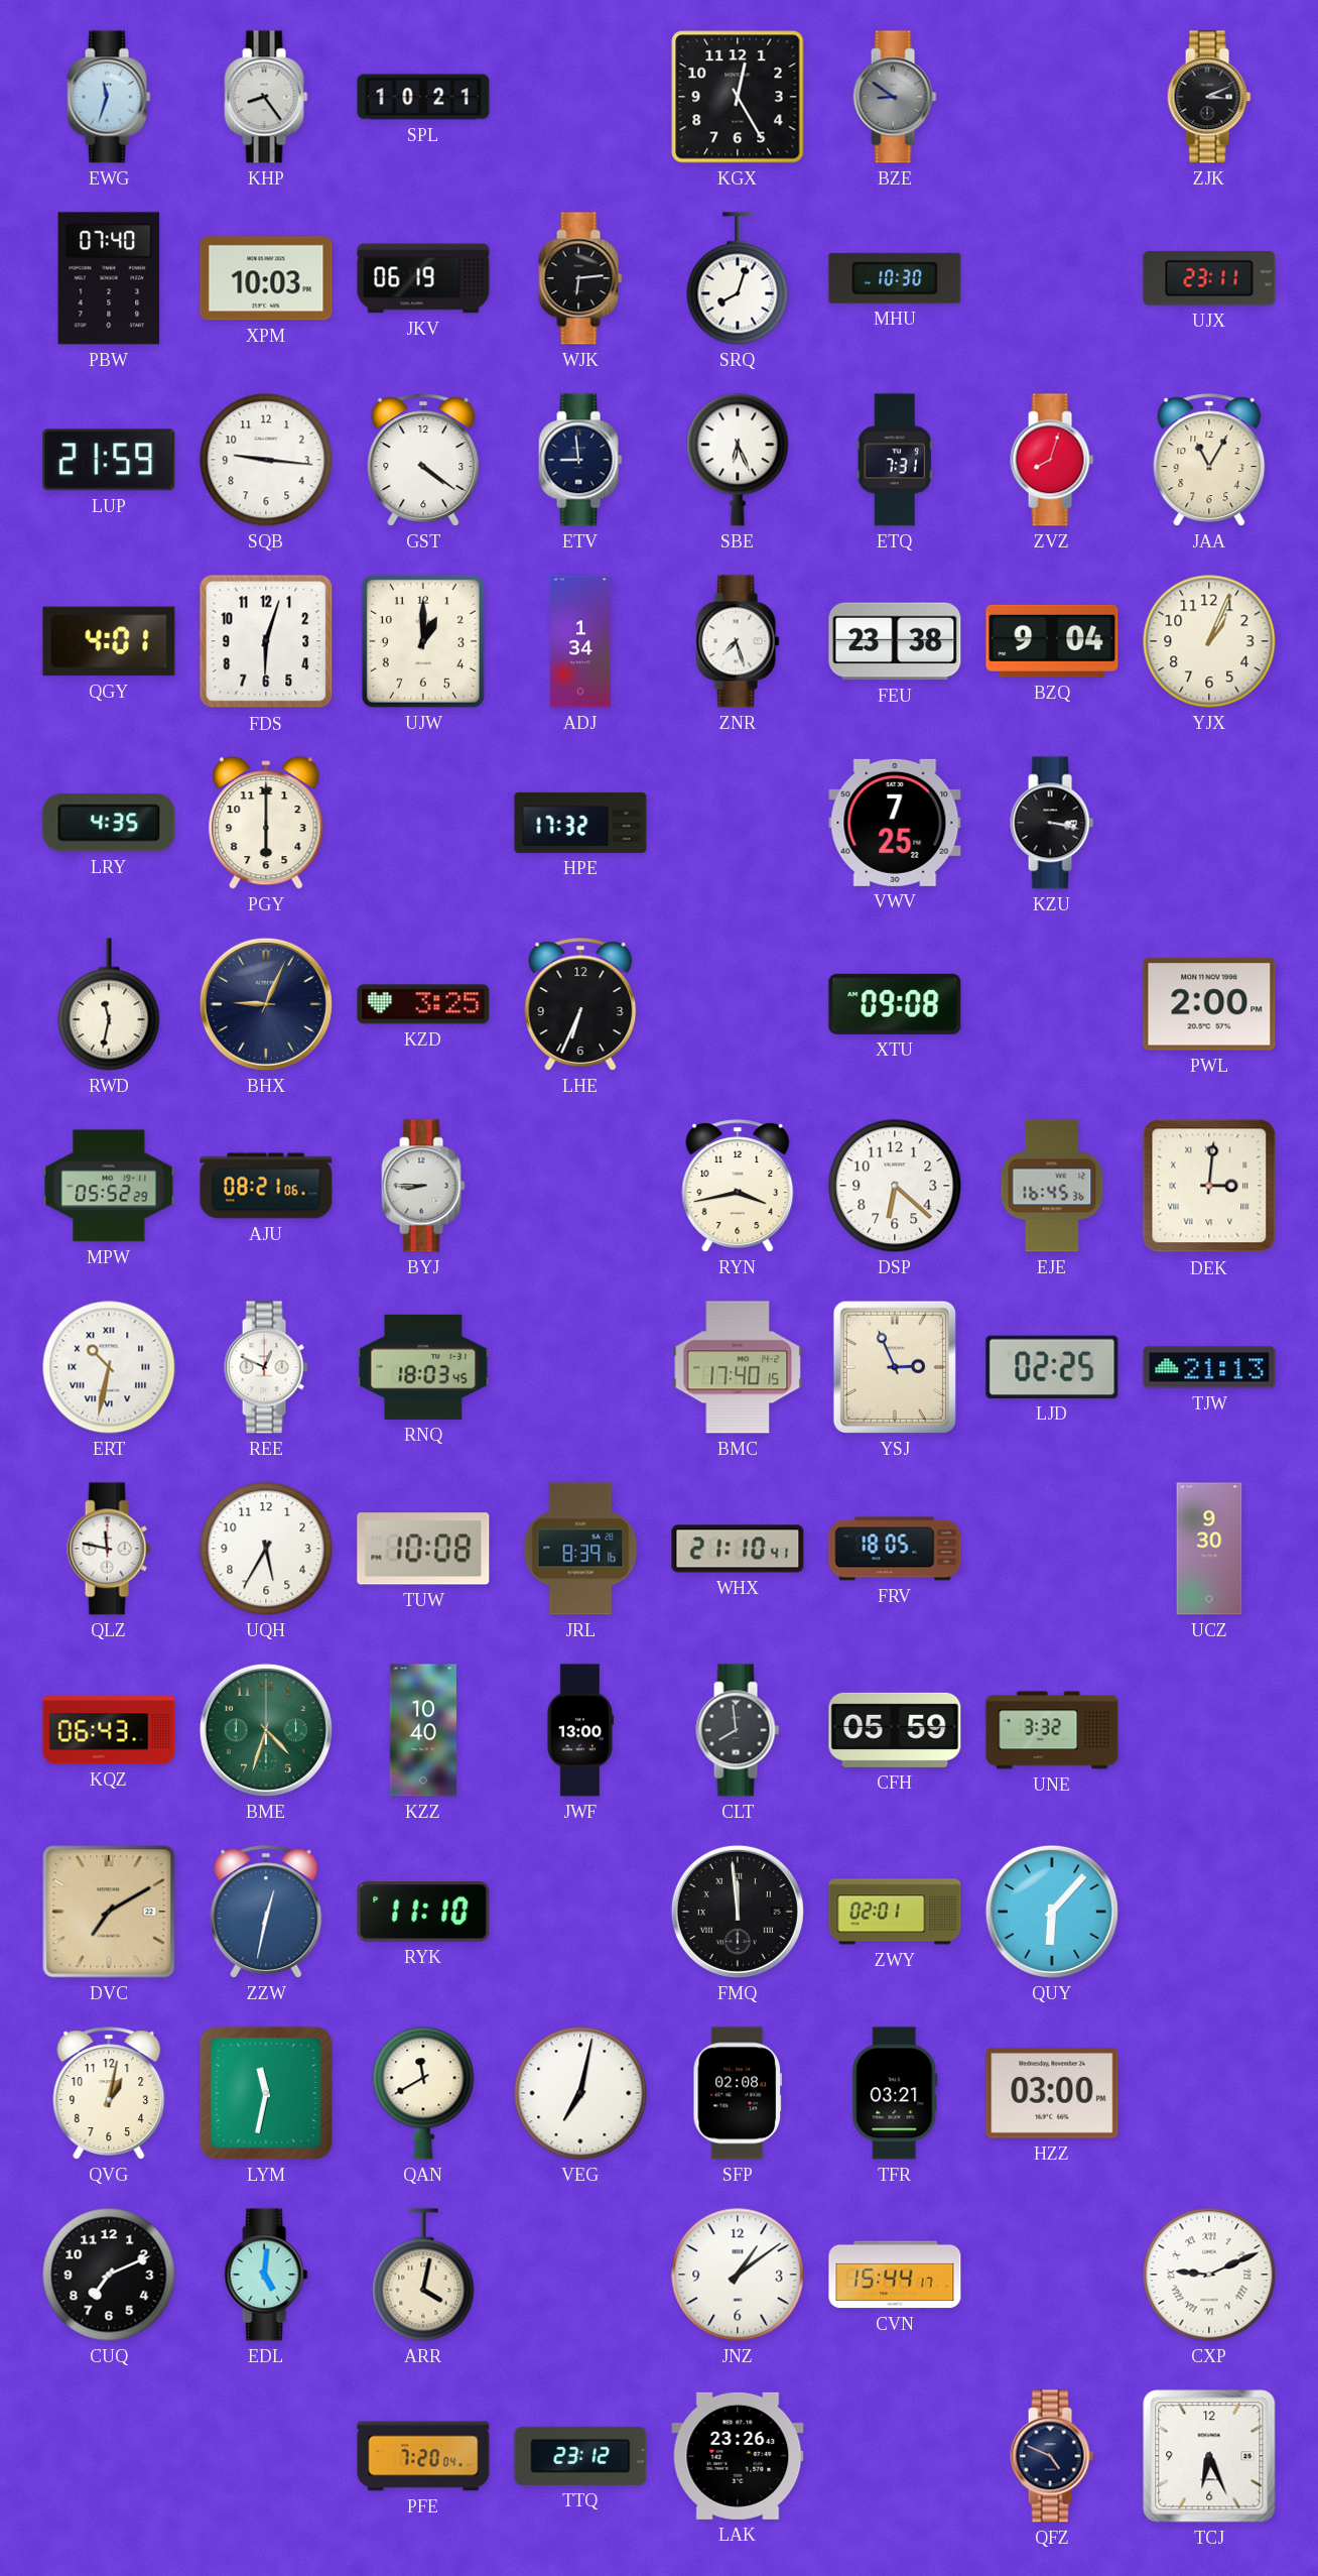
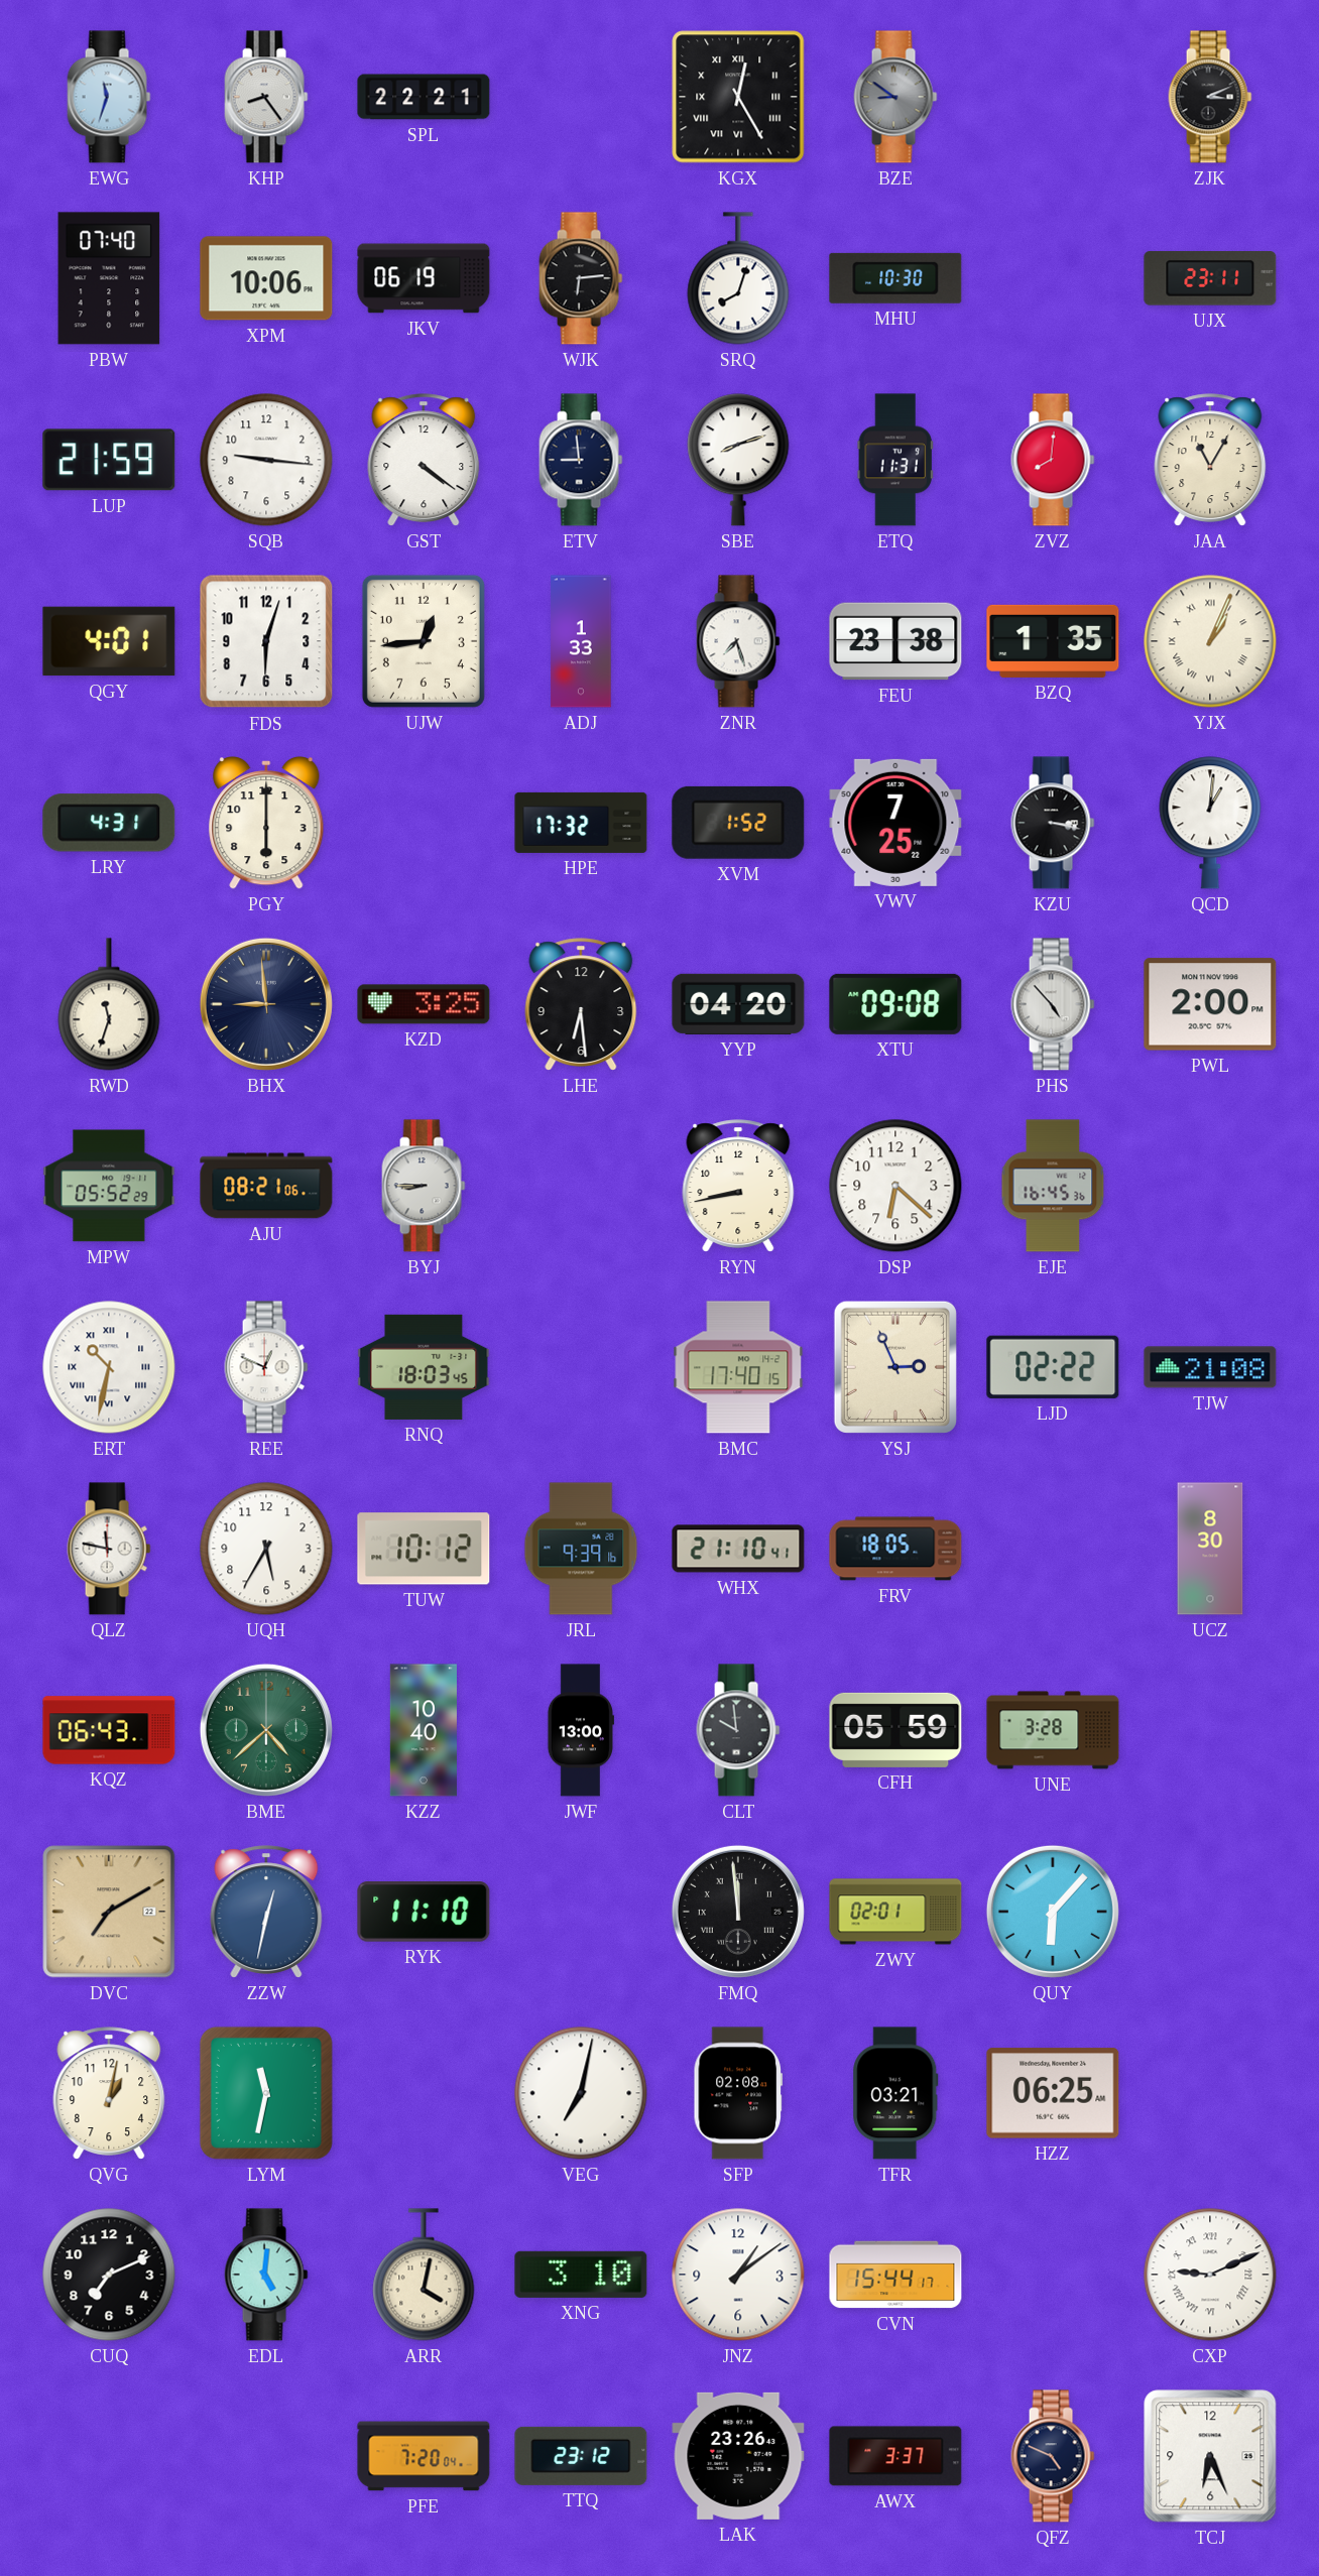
SPL: 10:21 -> 22:21
KGX numerals: Arabic -> Roman
XPM: 10:03 -> 10:06
SBE: 6:26 -> 8:12
ETQ: 7:31 -> 11:31
ZVZ: 8:03 -> 8:01
UJW: 1:00 -> 12:44
ADJ: 1:34 -> 1:33
BZQ: 9:04 -> 1:35
YJX numerals: Arabic -> Roman
LRY: 4:35 -> 4:31
XVM: none -> 1:52
QCD: none -> 1:01
RWD: 11:32 -> 11:33
BHX: 9:04 -> 8:59
LHE: 6:34 -> 6:29
YYP: none -> 04:20
PHS: none -> 4:53
RYN: 3:43 -> 8:43
DEK: 3:01 -> none
LJD: 02:25 -> 02:22
TJW: 21:13 -> 21:08
TUW: 10:08 -> 10:12
JRL: 8:39 -> 9:39
UCZ: 9:30 -> 8:30
BME: 4:33 -> 4:38
CLT: 7:59 -> 9:59
UNE: 3:32 -> 3:28
QAN: 11:40 -> none
HZZ: 03:00 -> 06:25
XNG: none -> 3:10
AWX: none -> 3:37
